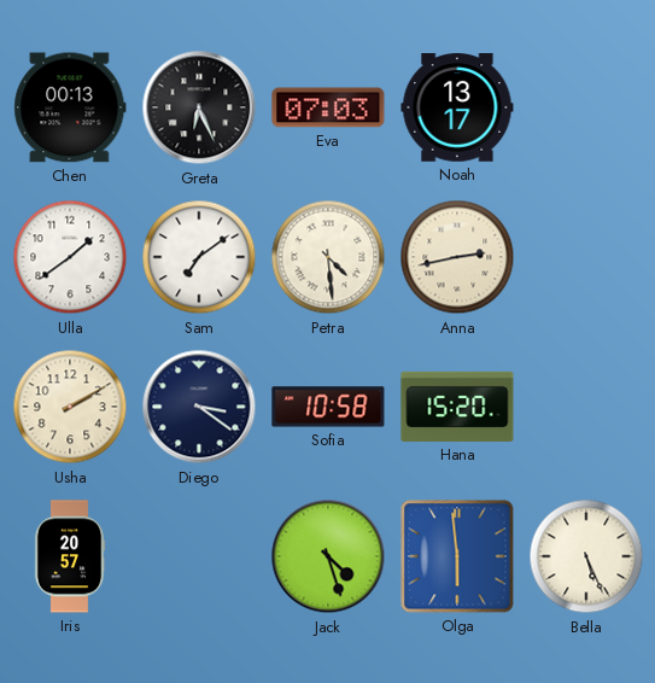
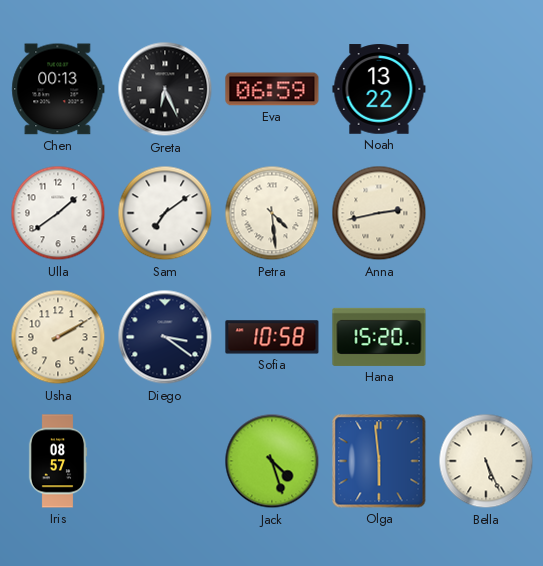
Eva: 07:03 -> 06:59
Noah: 13:17 -> 13:22
Iris: 20:57 -> 08:57
